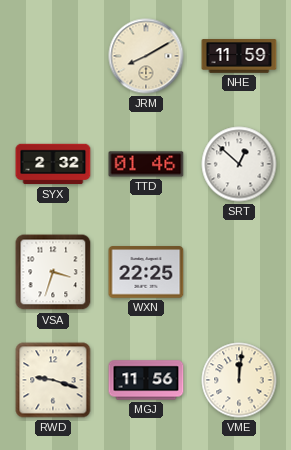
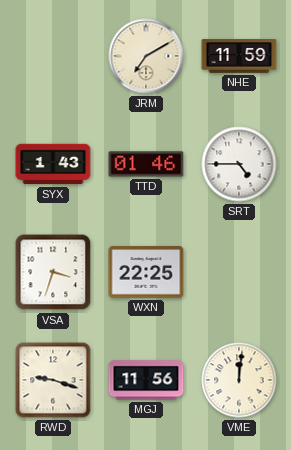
JRM: 8:10 -> 7:10
SYX: 2:32 -> 1:43
SRT: 12:52 -> 4:45
